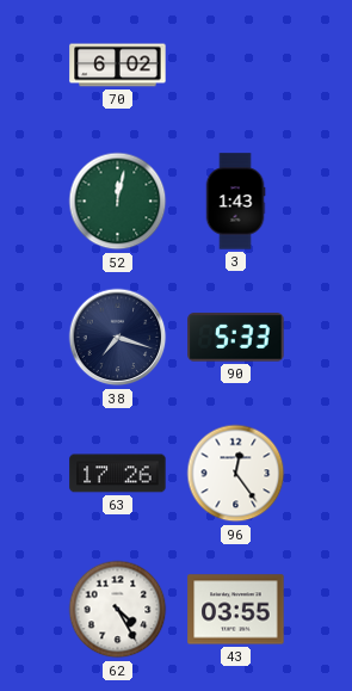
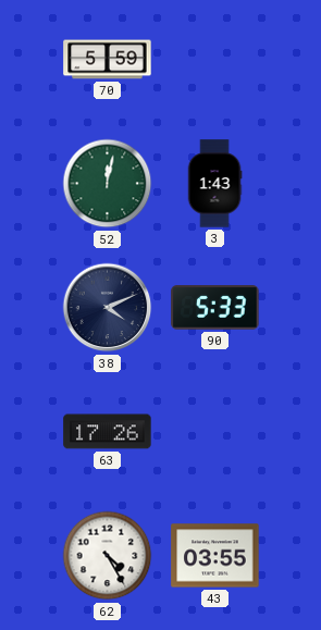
70: 6:02 -> 5:59
38: 7:18 -> 4:11
96: 12:24 -> none
